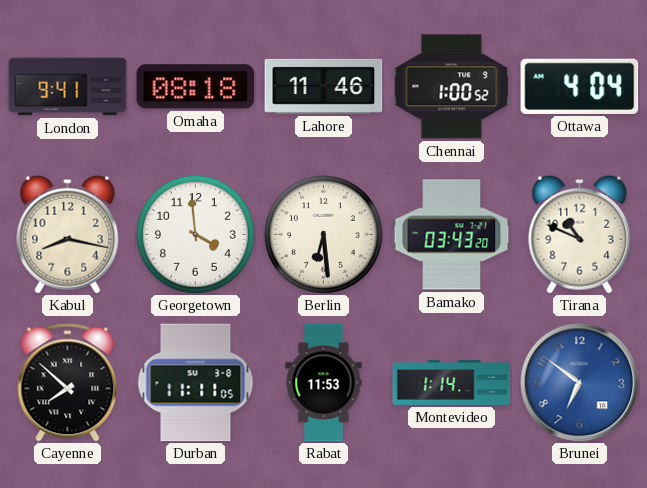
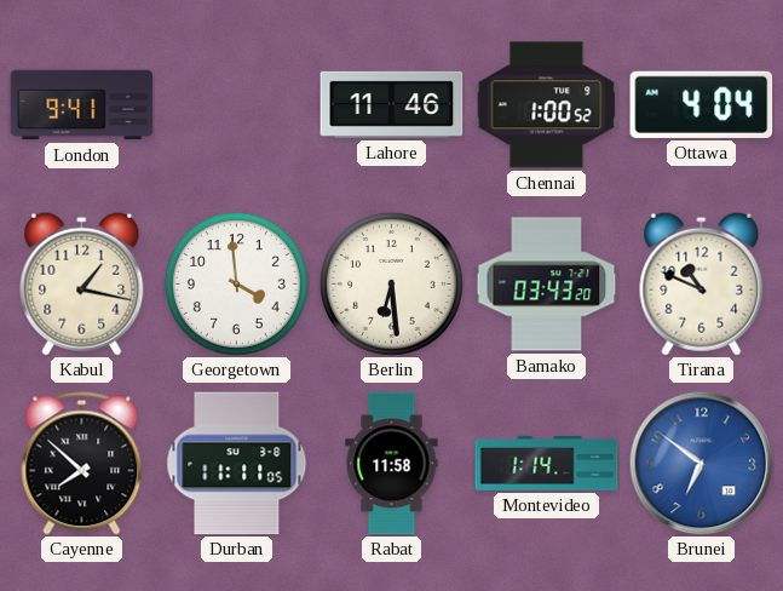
Omaha: 08:18 -> none
Kabul: 8:17 -> 1:17
Rabat: 11:53 -> 11:58
